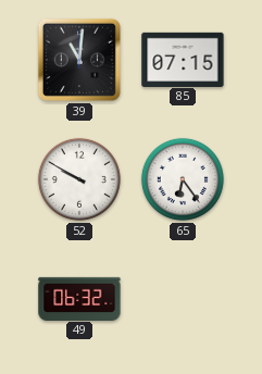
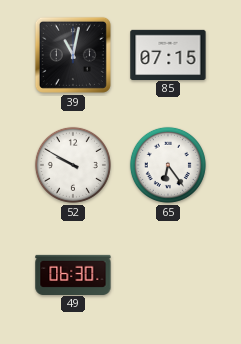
39: 11:01 -> 11:02
49: 06:32 -> 06:30
